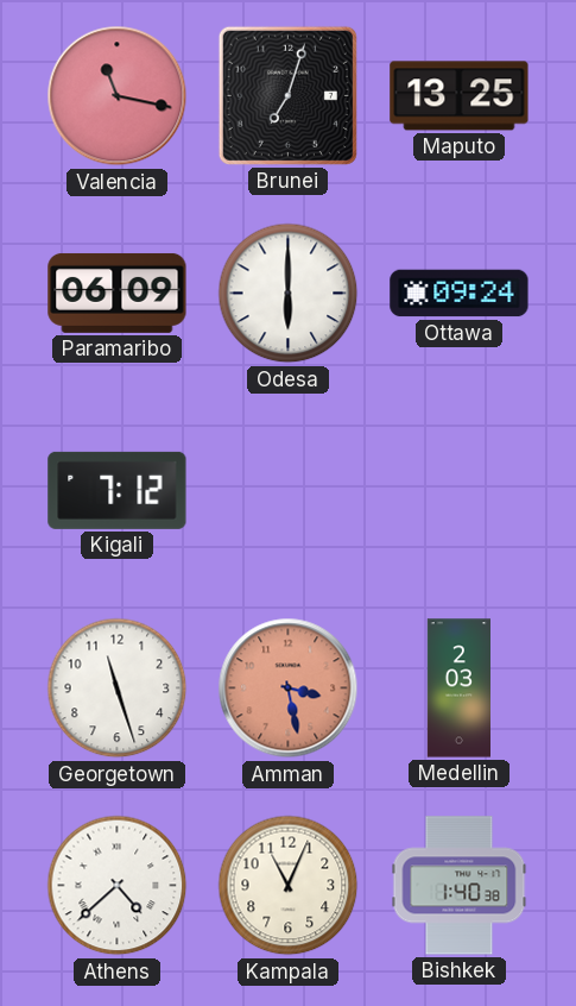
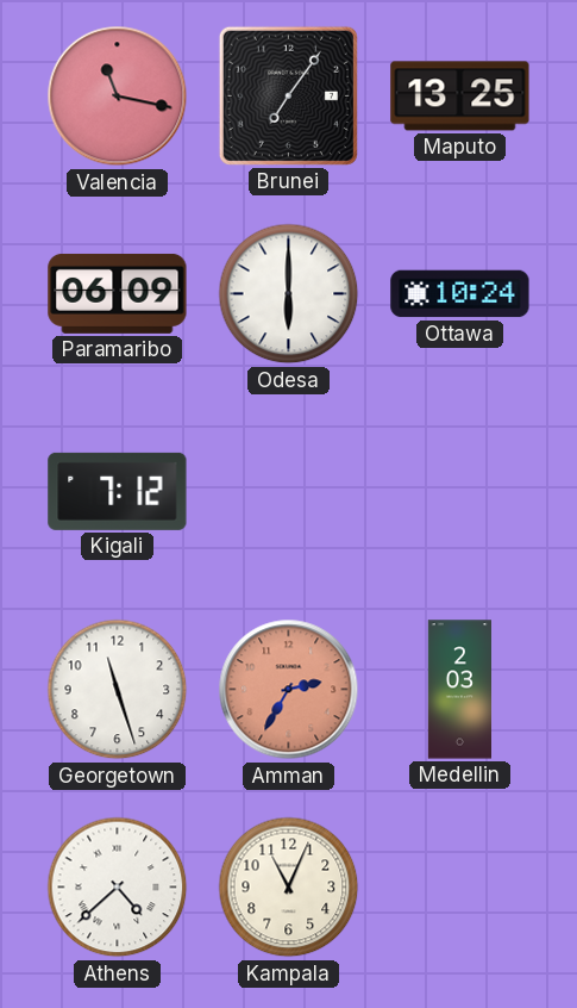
Brunei: 7:03 -> 7:06
Ottawa: 09:24 -> 10:24
Amman: 3:28 -> 2:35
Bishkek: 1:40 -> none
